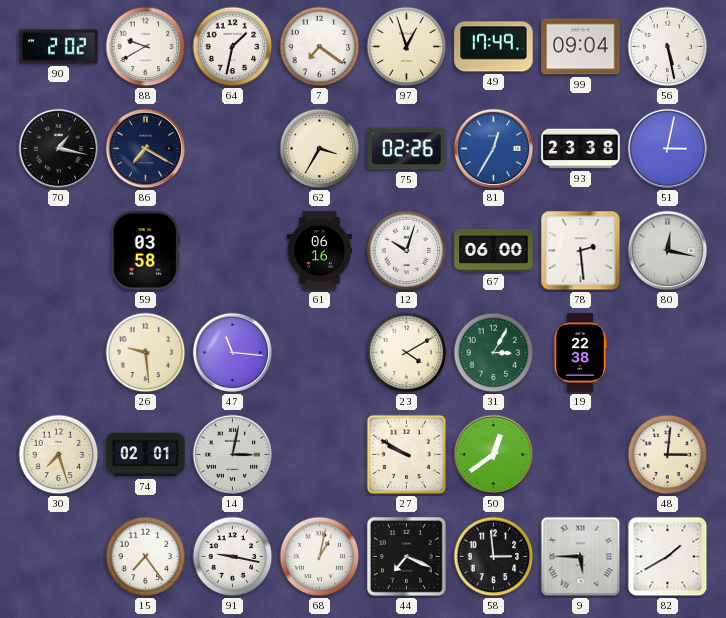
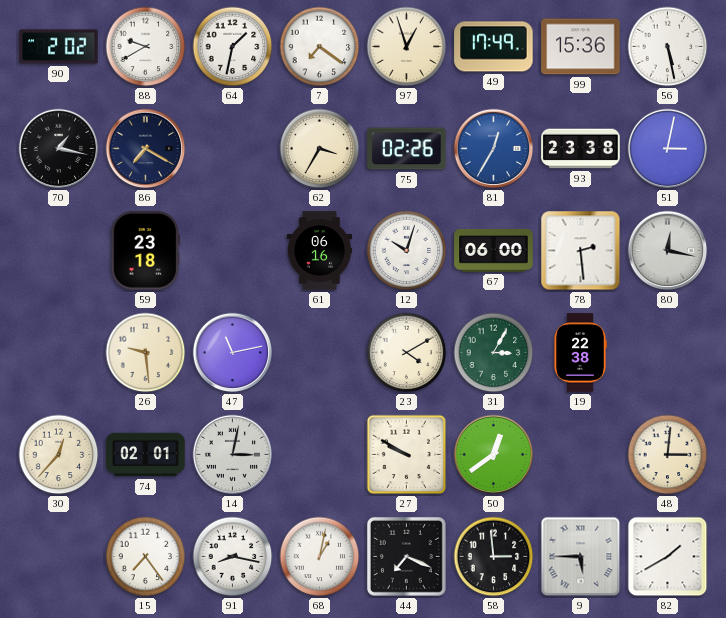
99: 09:04 -> 15:36
59: 03:58 -> 23:18
47: 11:16 -> 11:13
30: 7:27 -> 12:37
91: 9:17 -> 8:17
